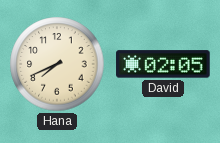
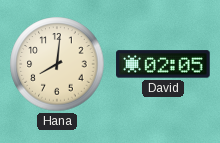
Hana: 7:41 -> 8:01
